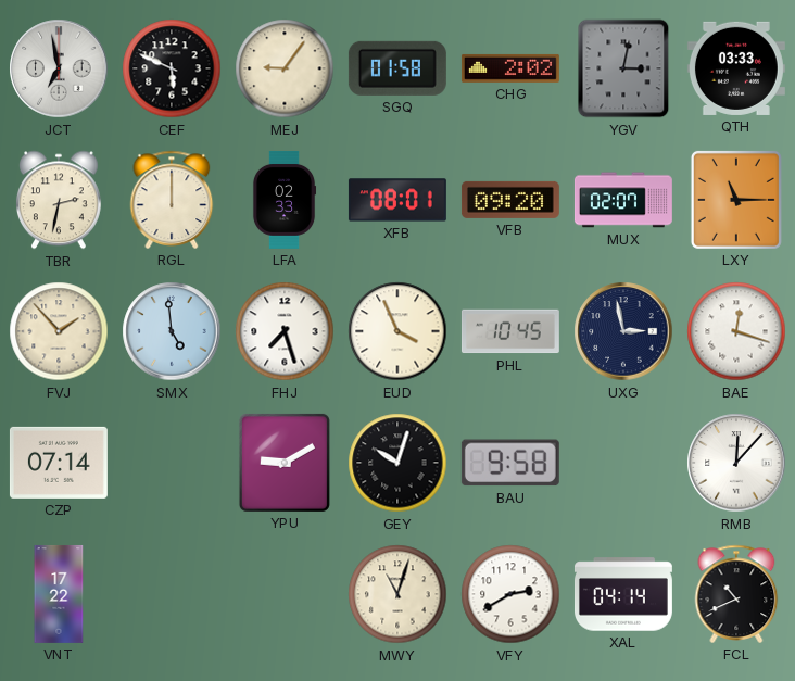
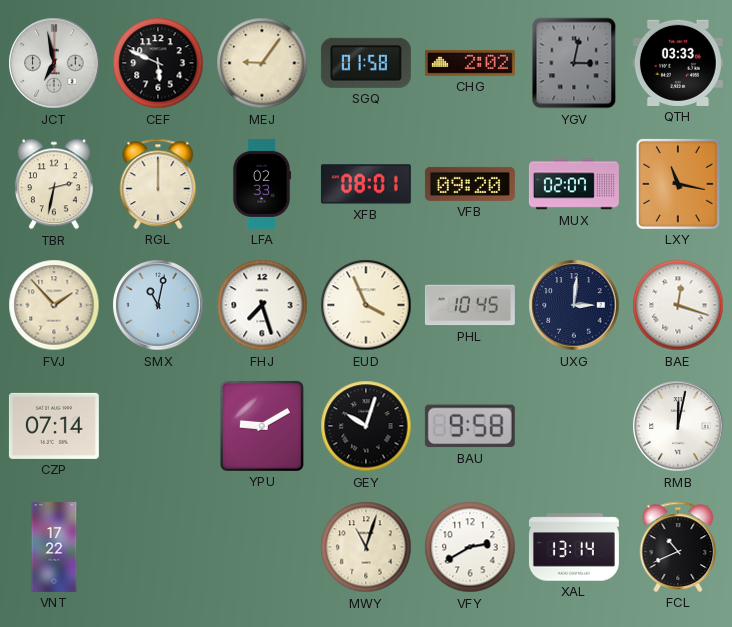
LXY: 11:15 -> 11:17
SMX: 4:59 -> 11:02
UXG: 2:58 -> 3:01
RMB: 12:07 -> 12:02
XAL: 04:14 -> 13:14
